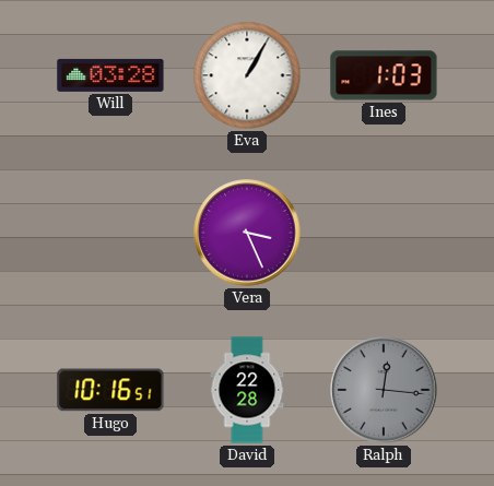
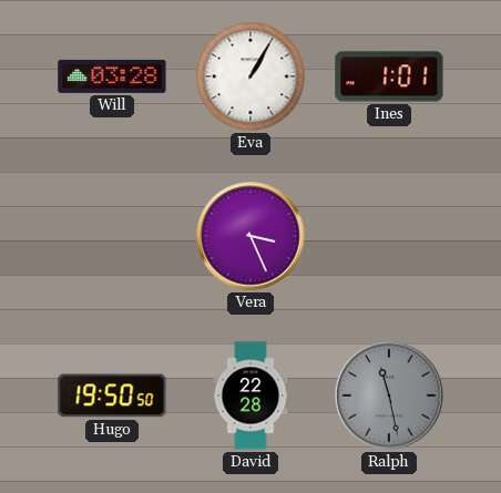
Ines: 1:03 -> 1:01
Hugo: 10:16 -> 19:50
Ralph: 12:16 -> 11:28
